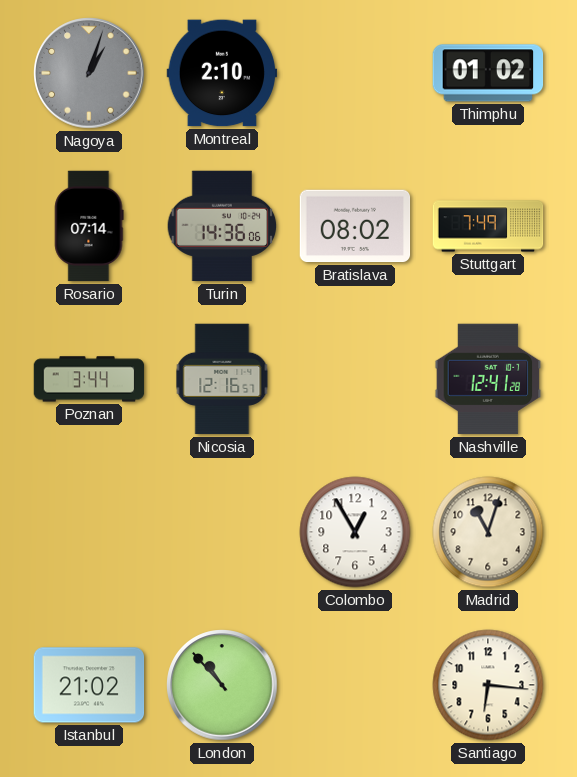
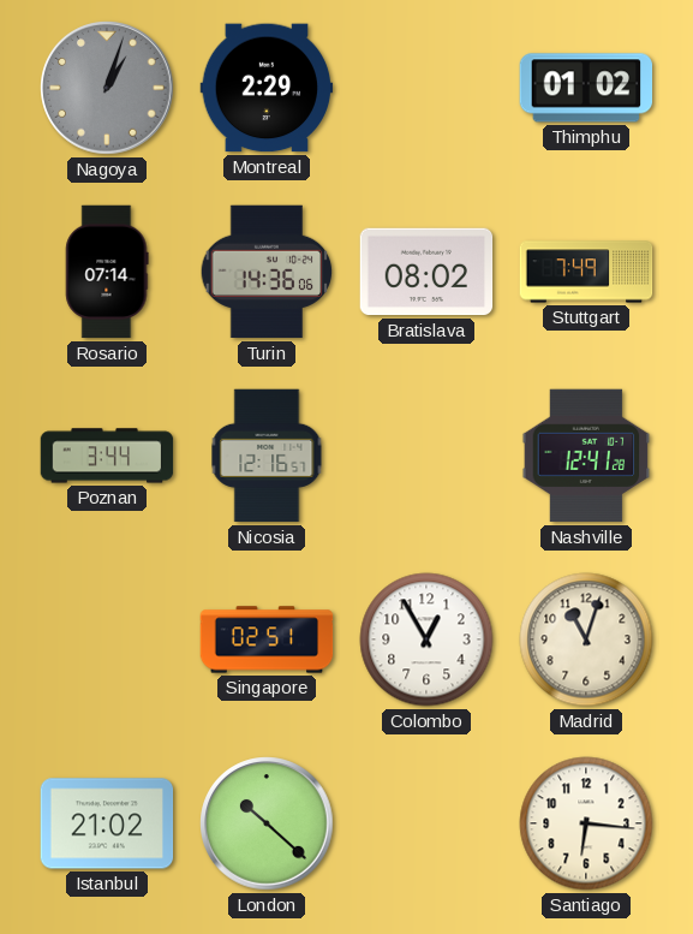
Montreal: 2:10 -> 2:29
Singapore: none -> 02:51
London: 10:53 -> 10:22
